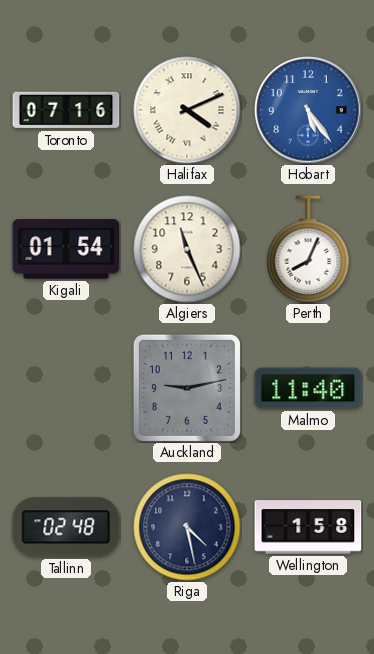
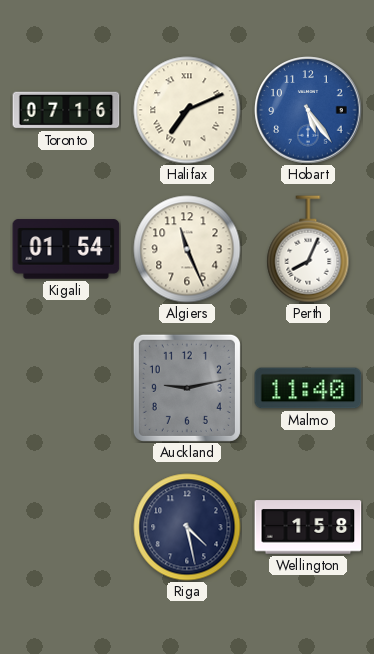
Halifax: 4:11 -> 7:11
Tallinn: 02:48 -> none
